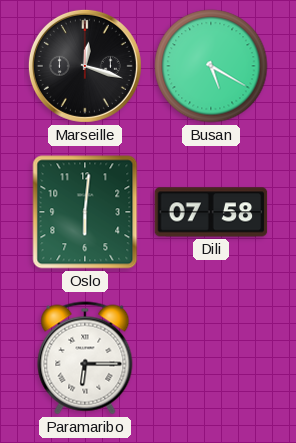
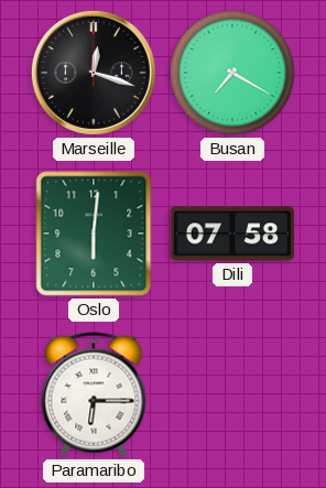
Busan: 5:20 -> 7:20
